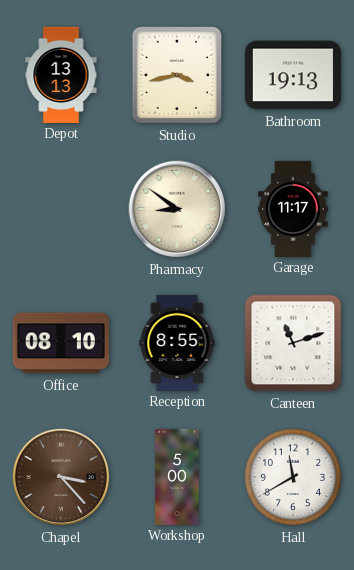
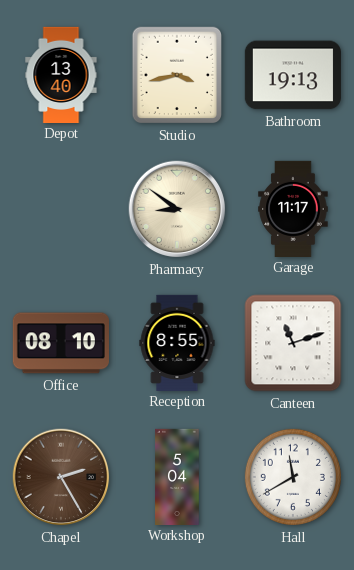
Depot: 13:13 -> 13:40
Chapel: 3:23 -> 2:25
Workshop: 5:00 -> 5:04
